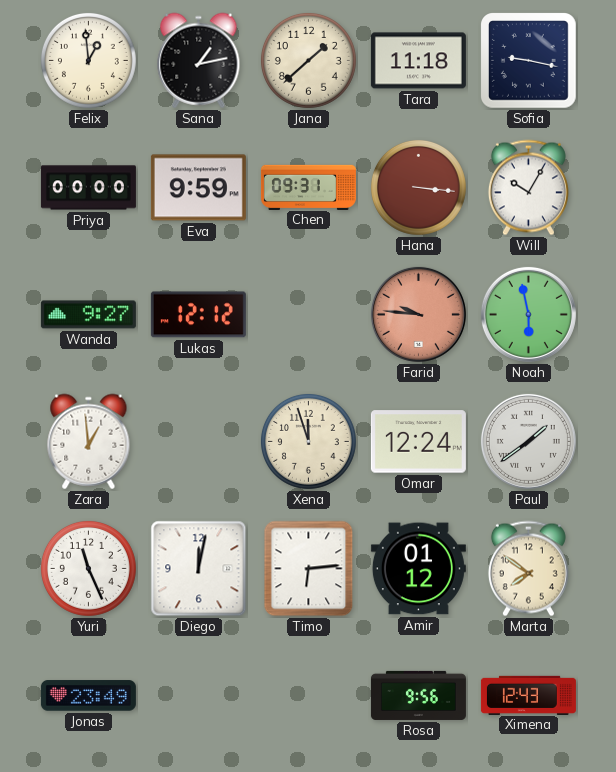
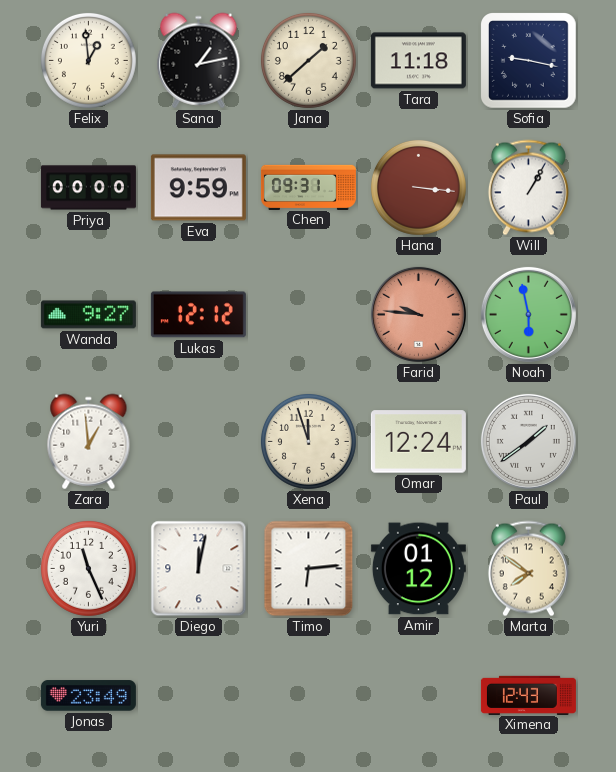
Will: 10:05 -> 1:05
Rosa: 9:56 -> none
